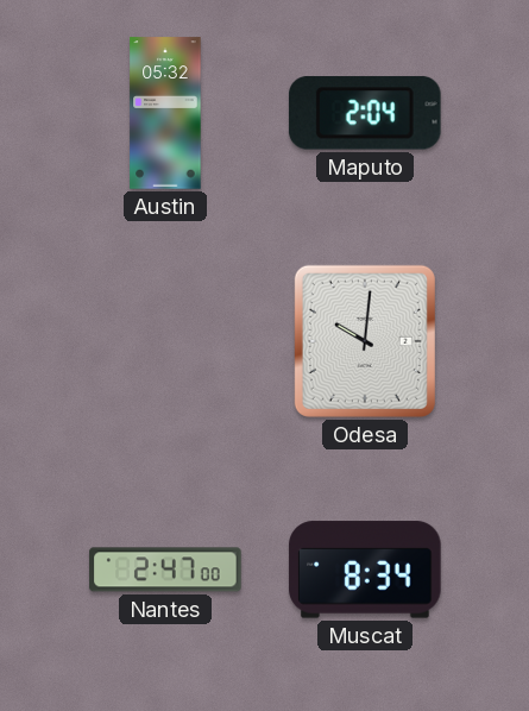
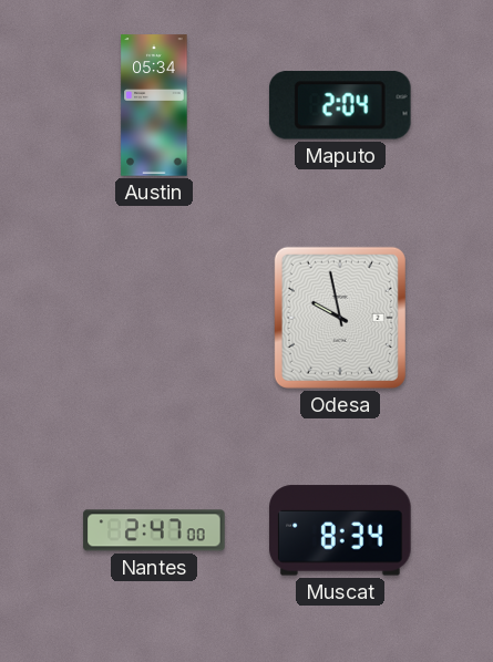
Austin: 05:32 -> 05:34
Odesa: 10:01 -> 9:58
